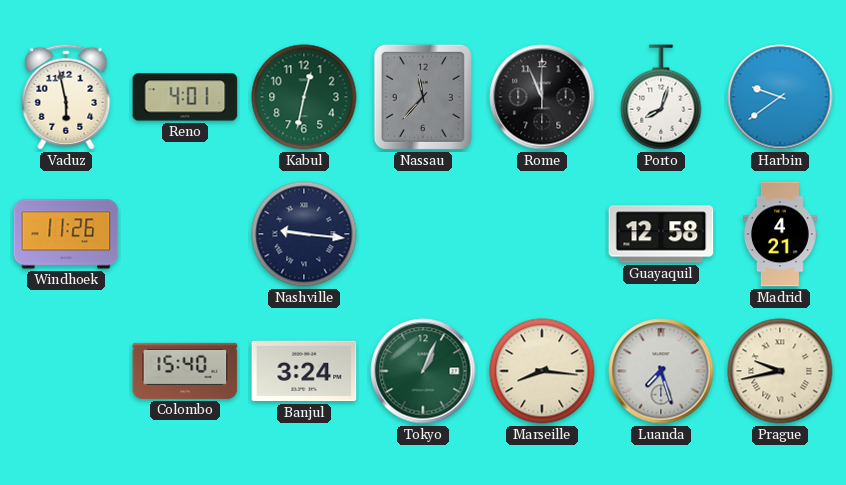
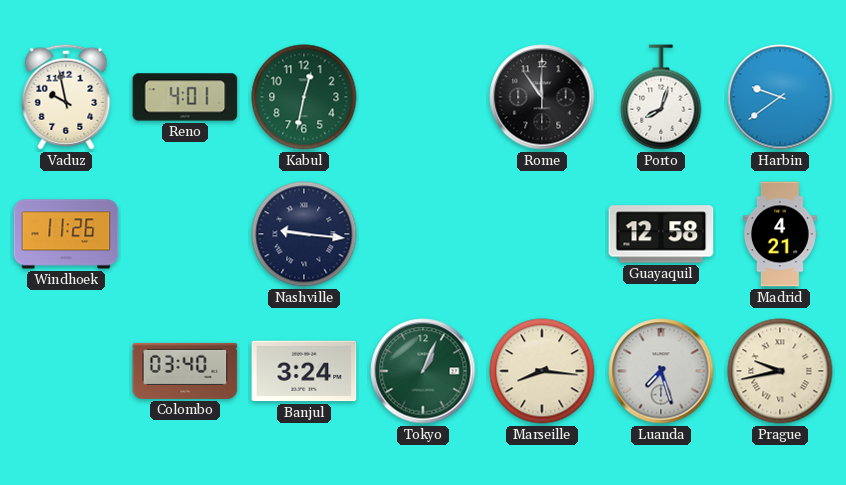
Vaduz: 5:58 -> 9:58
Nassau: 11:37 -> none
Rome: 11:56 -> 11:54
Colombo: 15:40 -> 03:40
